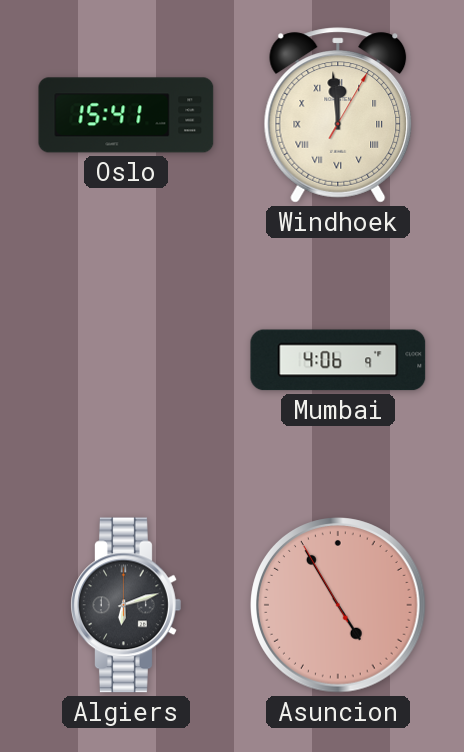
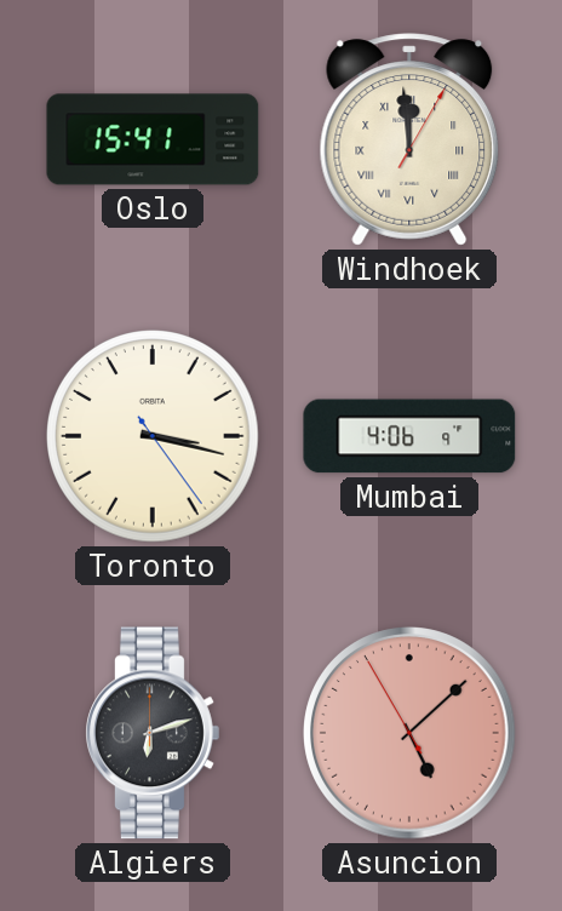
Toronto: none -> 3:17
Asuncion: 4:54 -> 5:07
